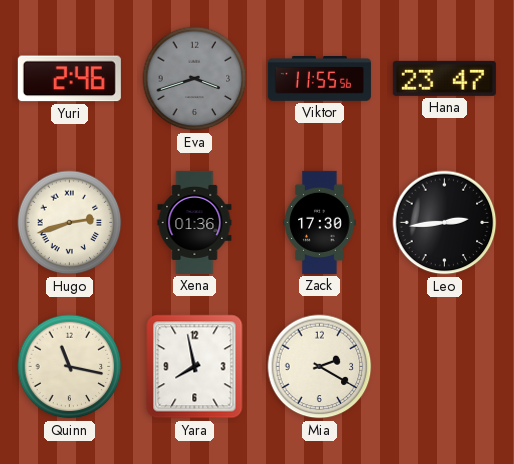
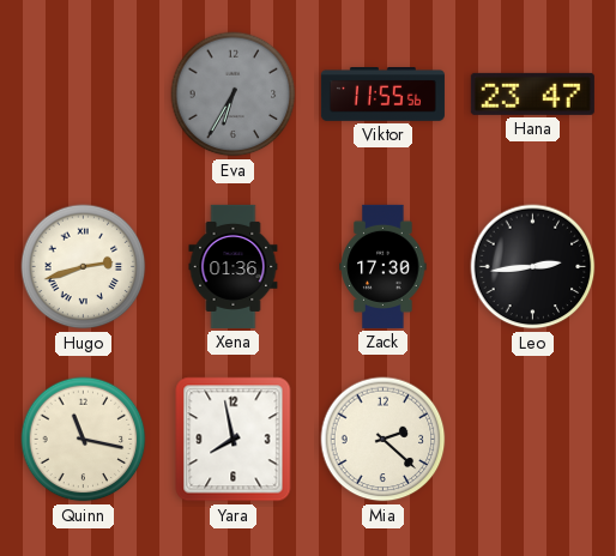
Yuri: 2:46 -> none
Eva: 3:42 -> 6:35
Mia: 2:20 -> 2:22
